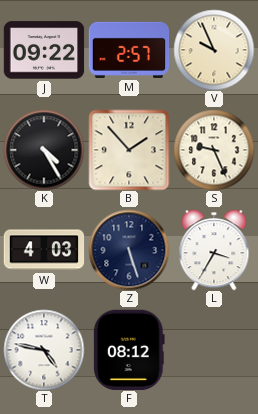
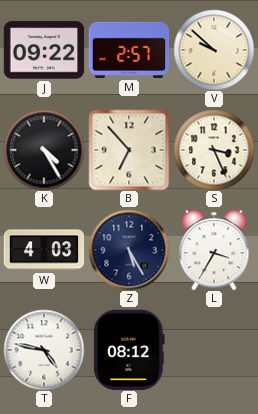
V: 9:56 -> 9:52
B: 1:53 -> 6:53
S: 9:26 -> 3:26
Z: 5:27 -> 5:25
